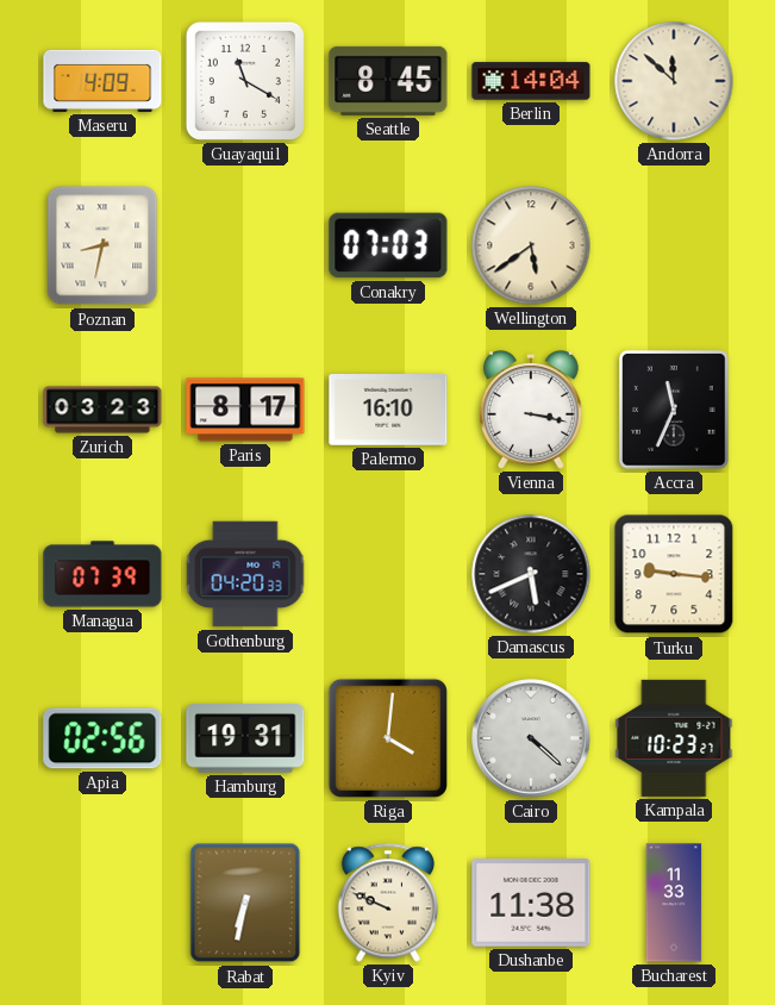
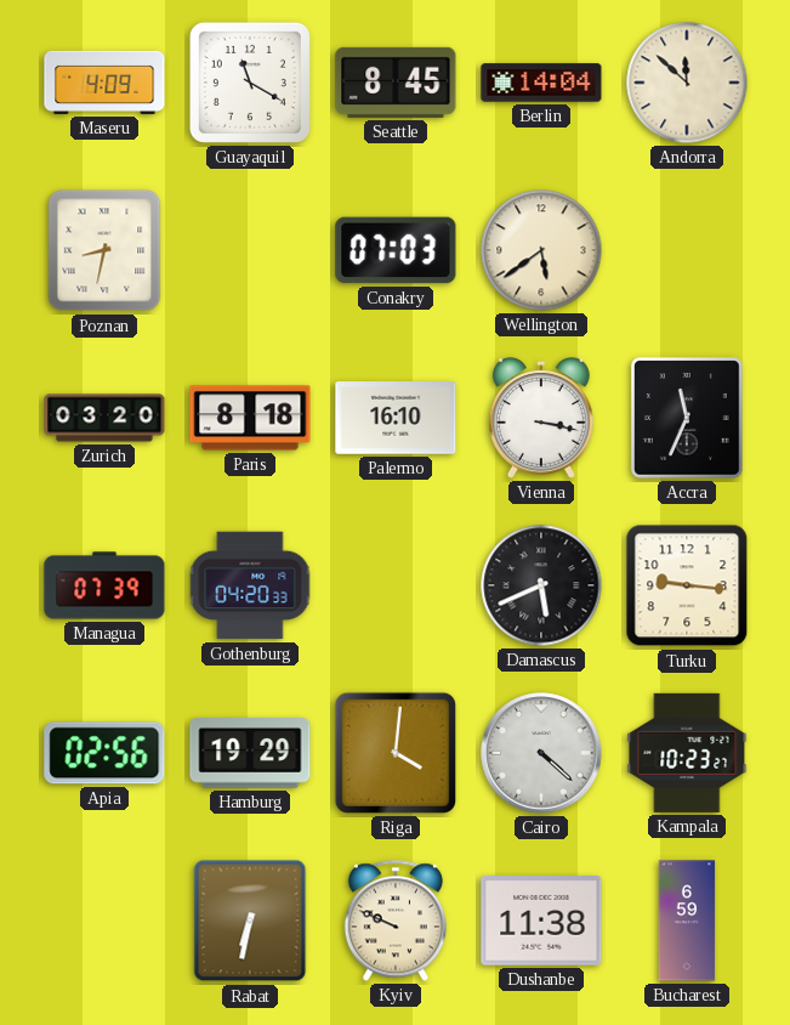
Zurich: 03:23 -> 03:20
Paris: 8:17 -> 8:18
Hamburg: 19:31 -> 19:29
Bucharest: 11:33 -> 6:59
